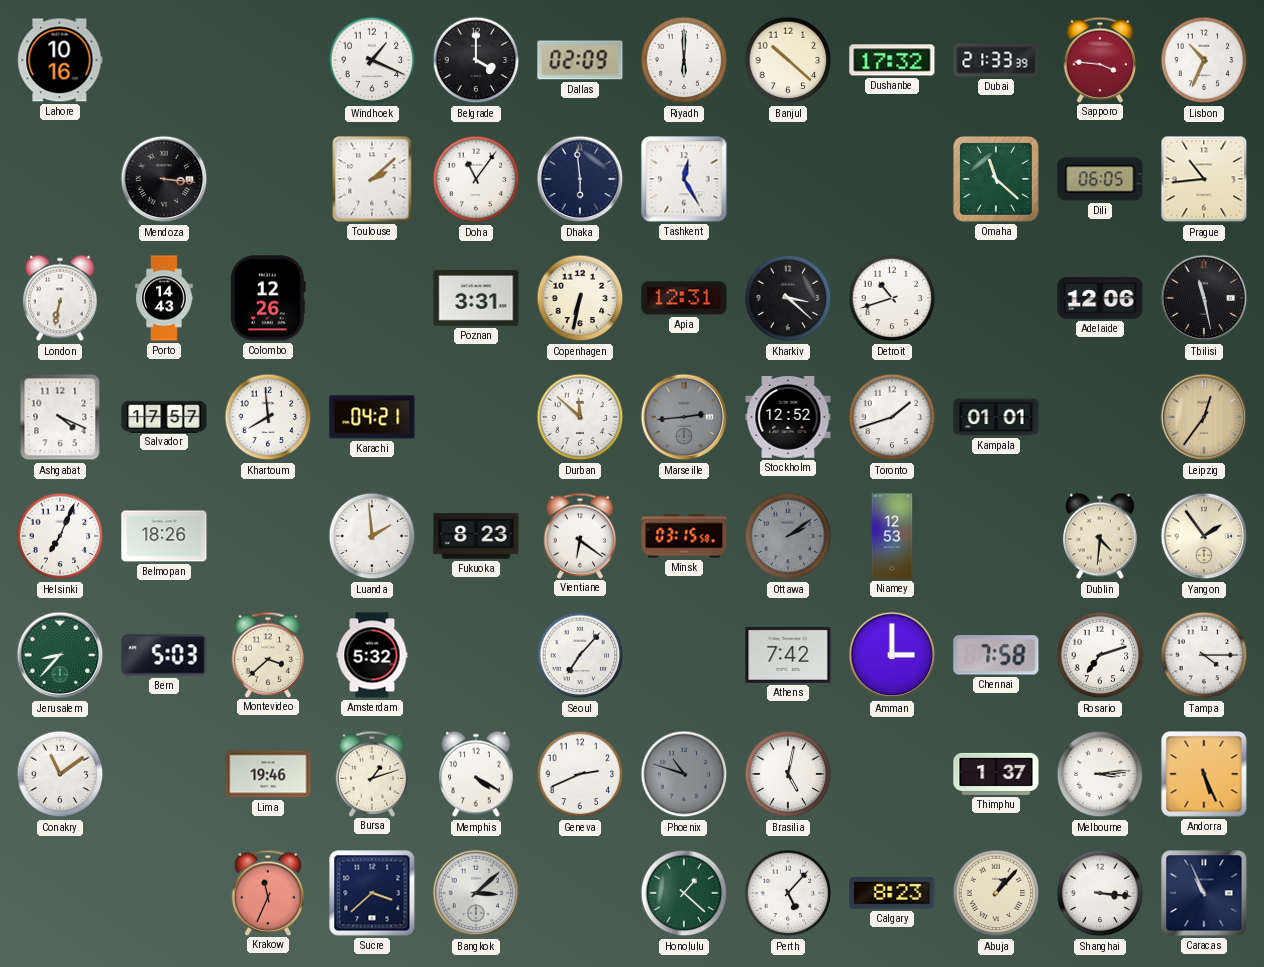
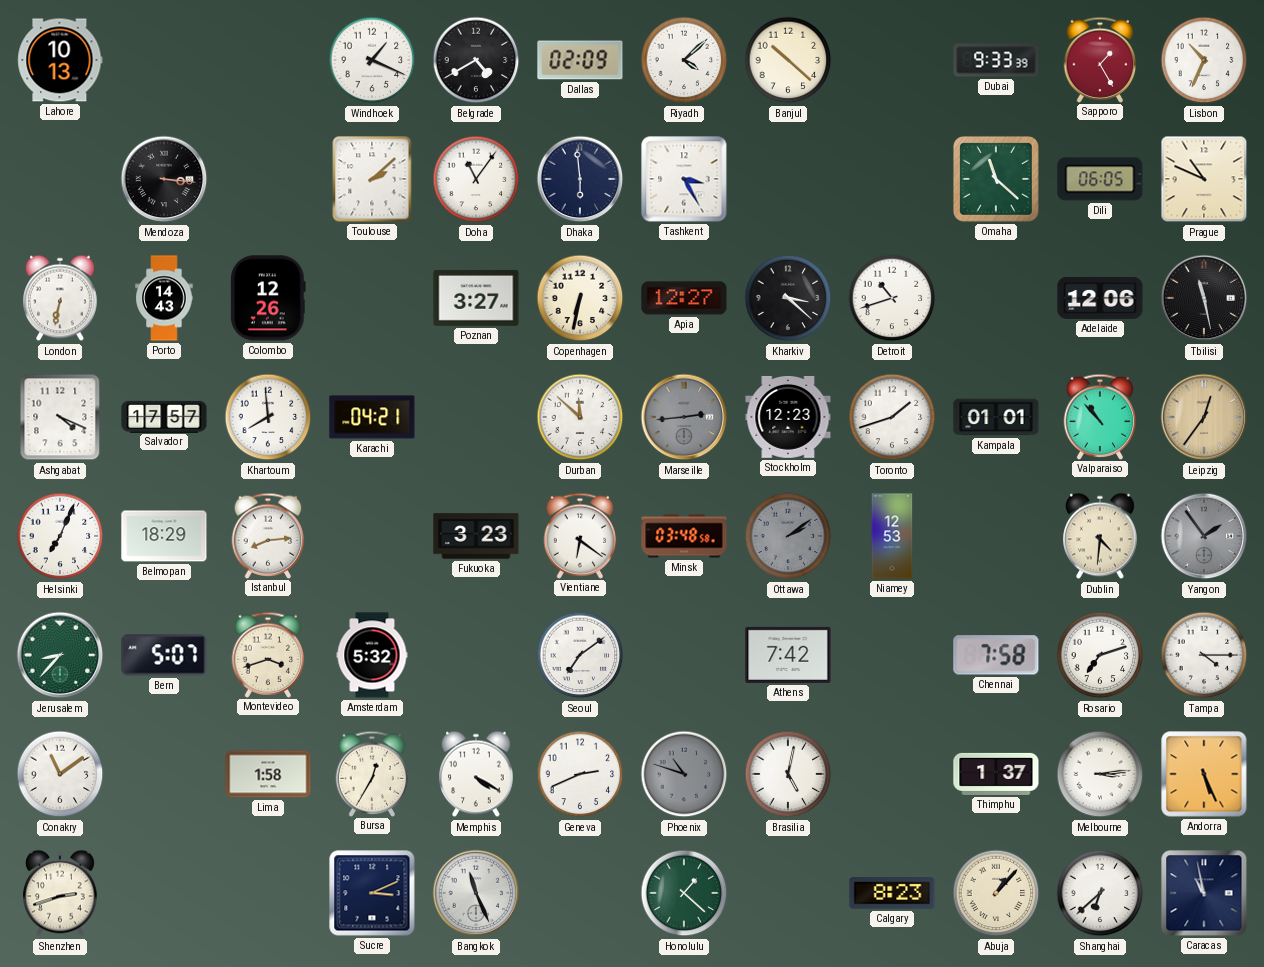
Lahore: 10:16 -> 10:13
Belgrade: 4:00 -> 4:40
Riyadh: 6:00 -> 4:08
Dushanbe: 17:32 -> none
Dubai: 21:33 -> 9:33
Sapporo: 3:46 -> 1:25
Tashkent: 12:25 -> 3:25
Prague: 10:44 -> 10:49
Poznan: 3:31 -> 3:27
Apia: 12:31 -> 12:27
Stockholm: 12:52 -> 12:23
Valparaiso: none -> 10:53
Belmopan: 18:26 -> 18:29
Istanbul: none -> 8:14
Luanda: 1:59 -> none
Fukuoka: 8:23 -> 3:23
Minsk: 03:15 -> 03:48
Yangon dial: cream -> grey
Bern: 5:03 -> 5:07
Montevideo: 3:38 -> 3:42
Seoul: 7:07 -> 7:09
Amman: 3:00 -> none
Lima: 19:46 -> 1:58
Bursa: 1:12 -> 12:35
Shenzhen: none -> 2:42
Krakow: 11:34 -> none
Sucre: 3:38 -> 3:11
Bangkok: 3:08 -> 11:26
Perth: 5:07 -> none
Shanghai: 3:16 -> 6:38
Caracas: 10:56 -> 10:58
